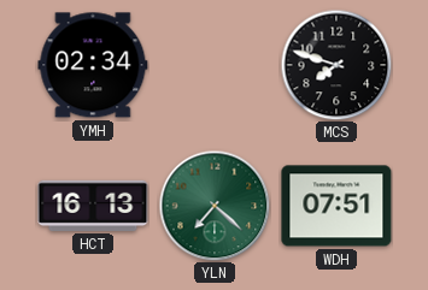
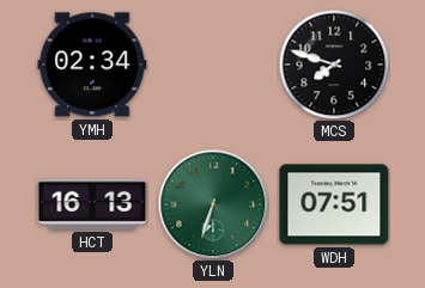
YLN: 7:22 -> 6:33
